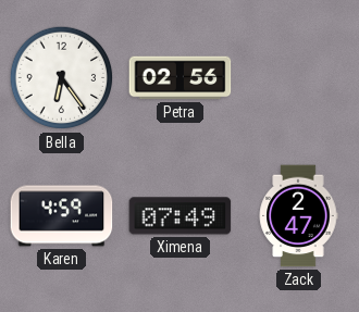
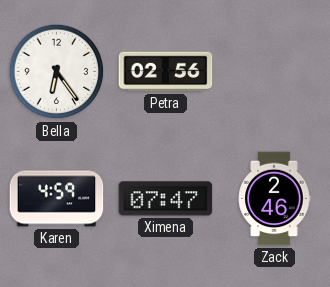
Ximena: 07:49 -> 07:47
Zack: 2:47 -> 2:46
